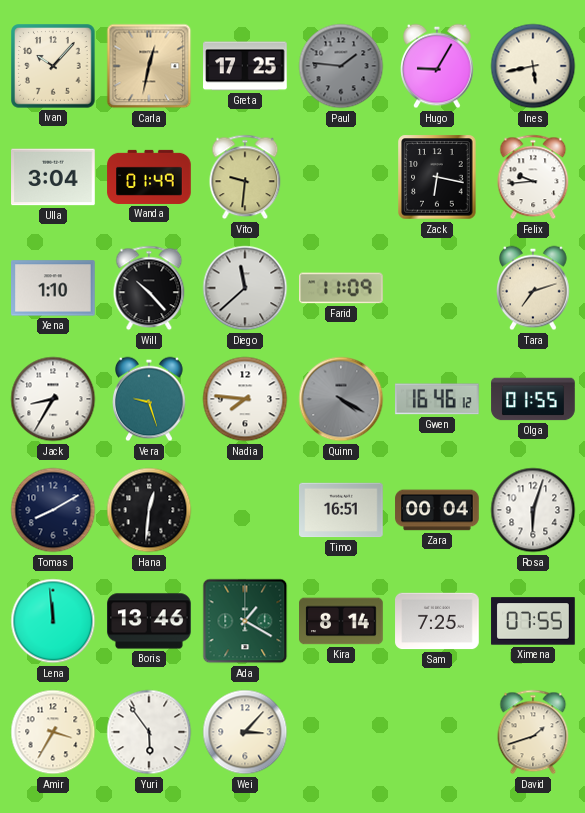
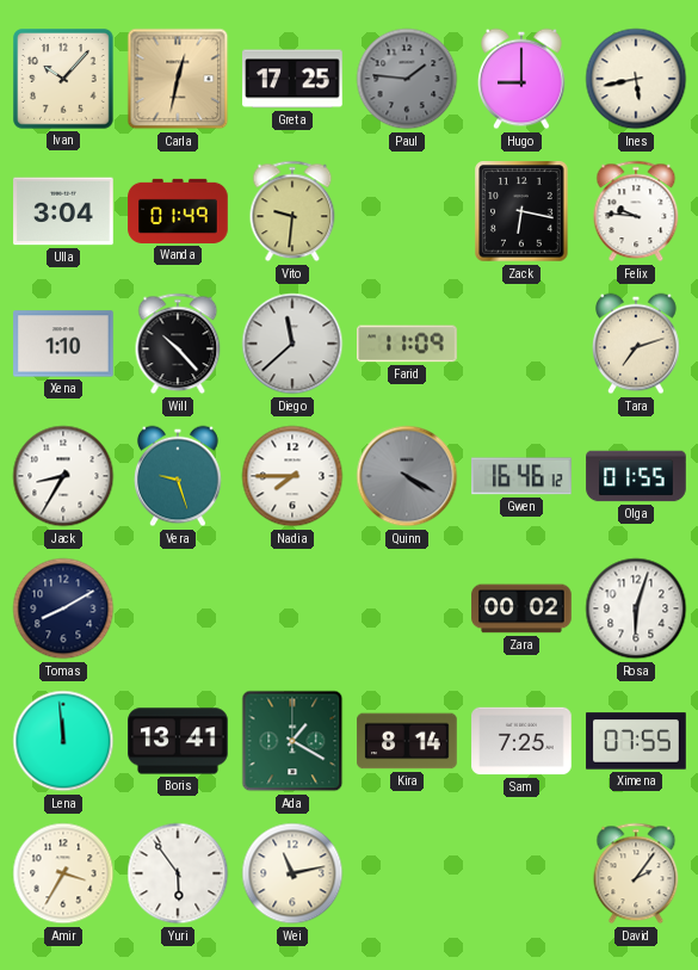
Hugo: 9:05 -> 9:00
Felix: 9:44 -> 9:46
Nadia: 7:46 -> 7:45
Hana: 12:31 -> none
Timo: 16:51 -> none
Zara: 00:04 -> 00:02
Boris: 13:46 -> 13:41
Wei: 3:07 -> 11:13
David: 1:42 -> 2:06
